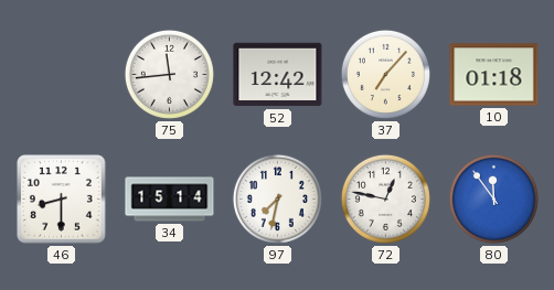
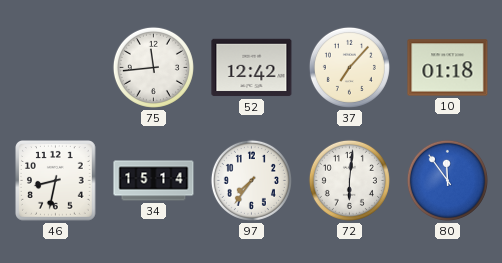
46: 8:30 -> 8:32
97: 7:32 -> 7:36
72: 12:47 -> 6:01
